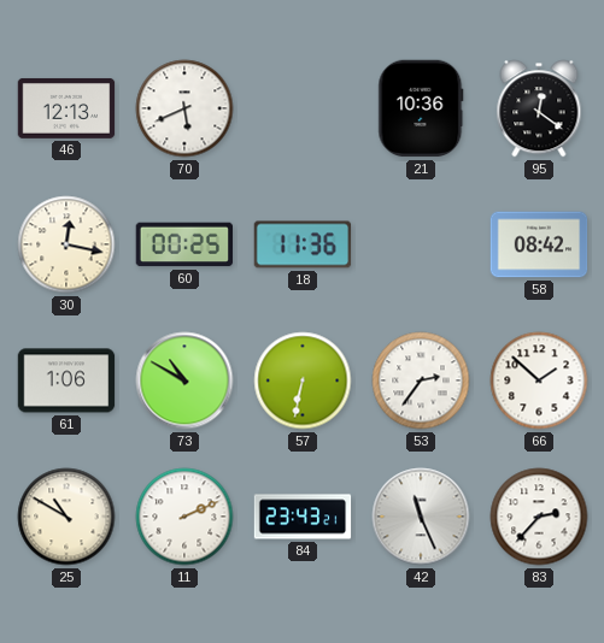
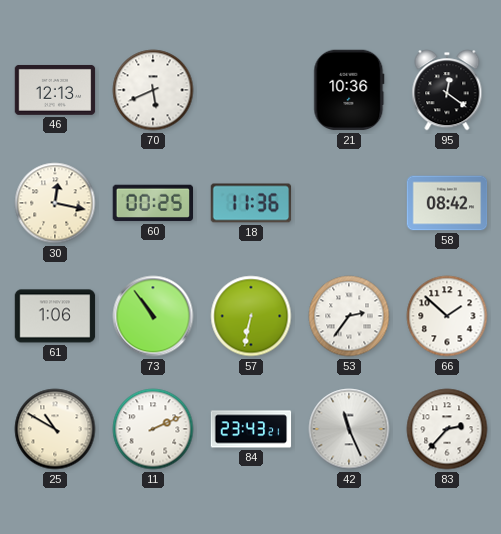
73: 10:50 -> 10:54
